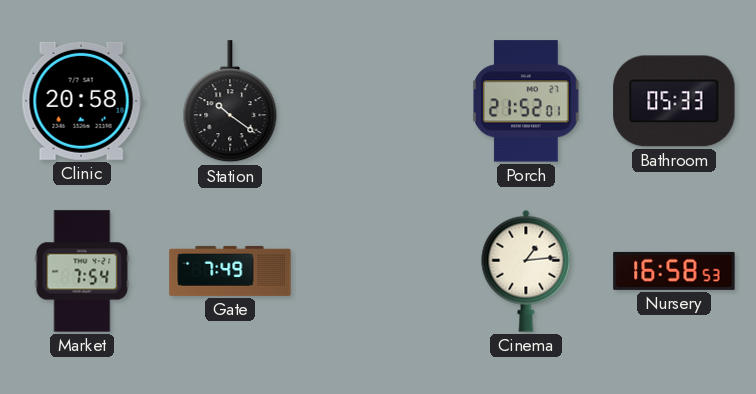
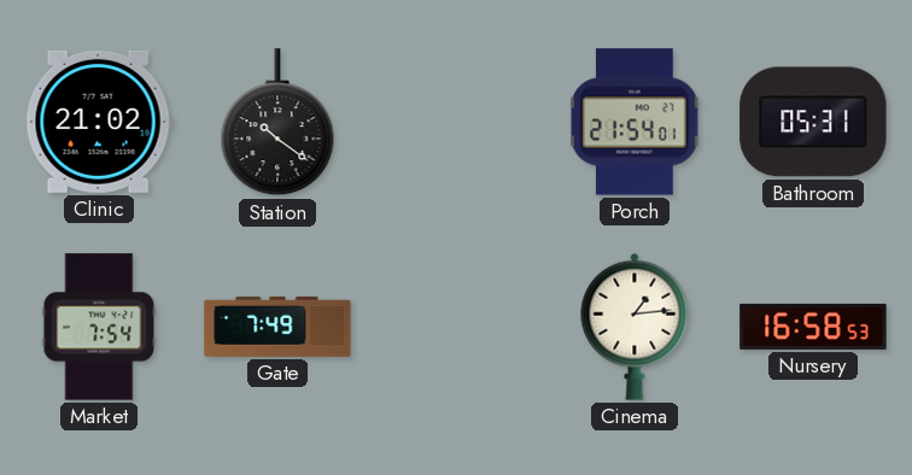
Clinic: 20:58 -> 21:02
Porch: 21:52 -> 21:54
Bathroom: 05:33 -> 05:31
